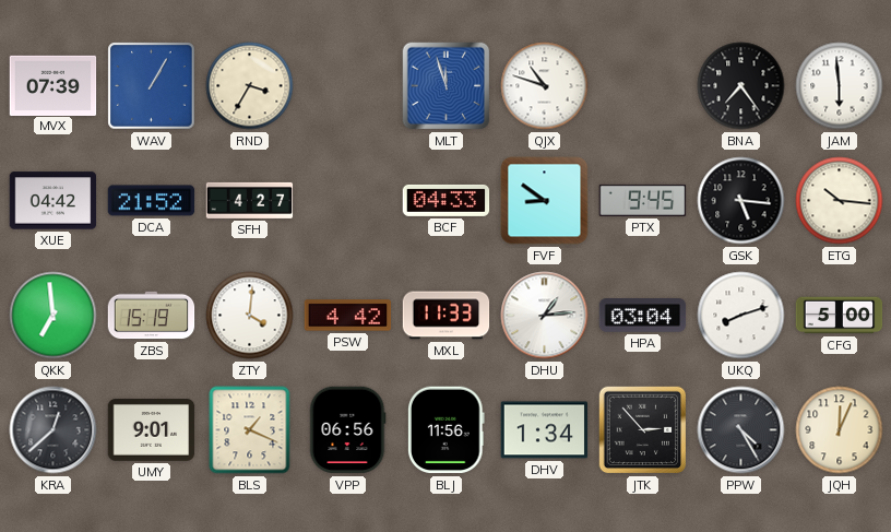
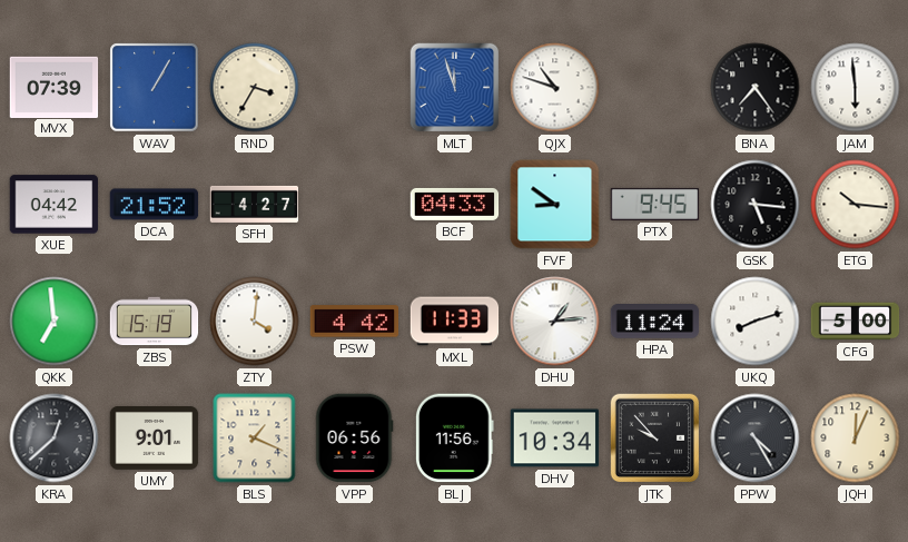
HPA: 03:04 -> 11:24
DHV: 1:34 -> 10:34
JTK: 2:53 -> 9:53
